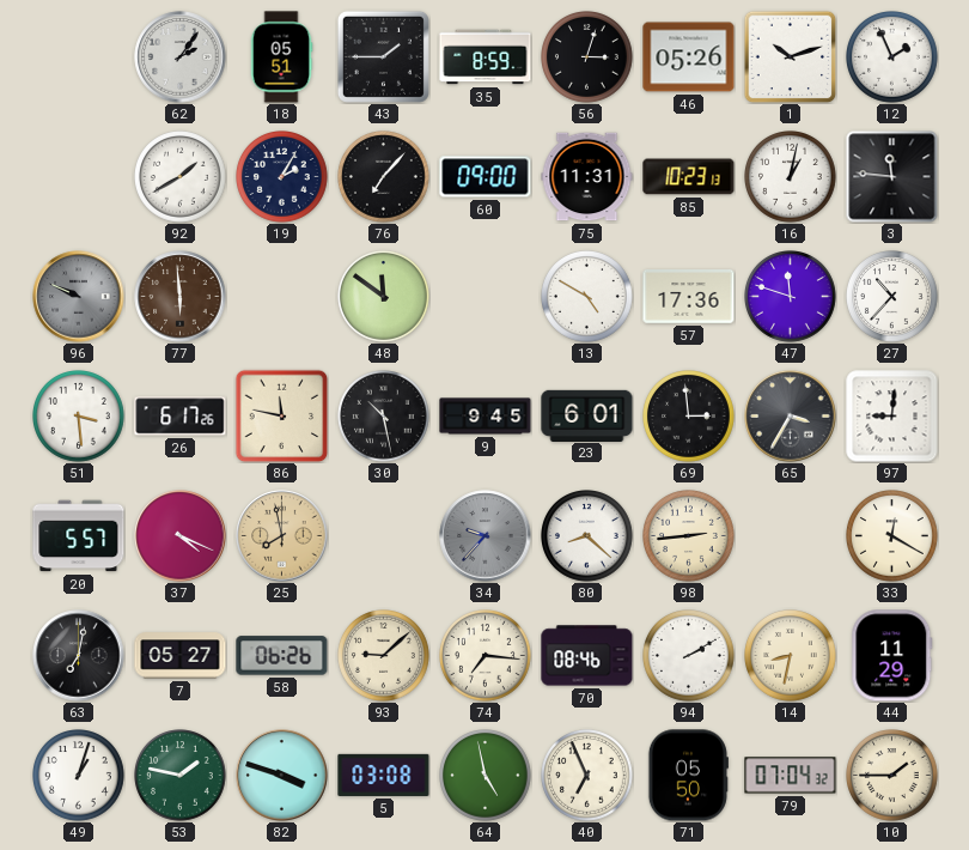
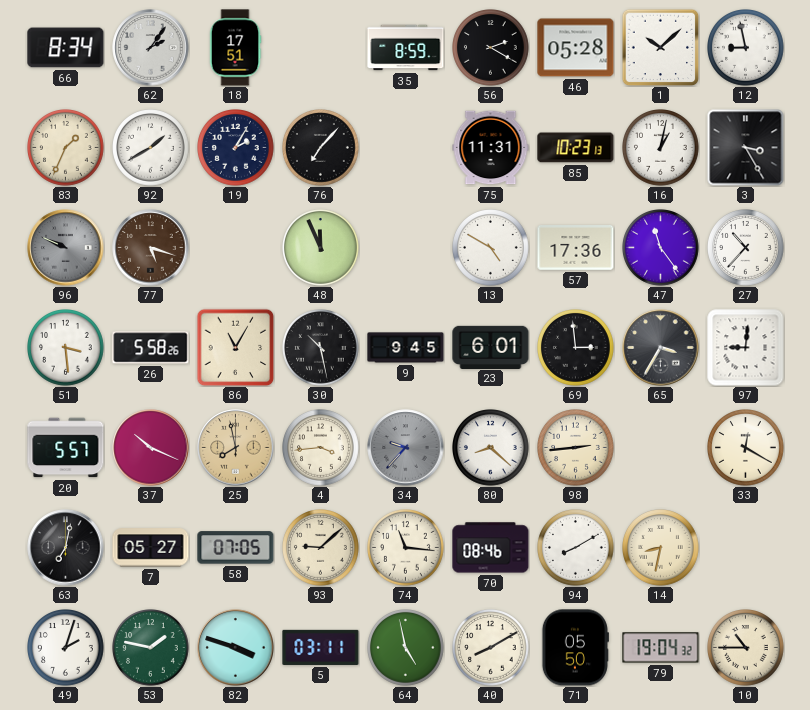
66: none -> 8:34
18: 05:51 -> 17:51
43: 1:45 -> none
56: 3:03 -> 2:20
46: 05:26 -> 05:28
1: 10:12 -> 10:08
12: 1:56 -> 8:58
83: none -> 1:34
60: 09:00 -> none
3: 11:46 -> 3:25
77: 5:59 -> 5:18
48: 11:51 -> 11:56
47: 11:48 -> 11:24
26: 6:17 -> 5:58
86: 11:47 -> 11:05
37: 4:19 -> 10:19
4: none -> 3:44
58: 06:26 -> 07:05
74: 7:16 -> 11:16
94: 2:10 -> 8:10
44: 11:29 -> none
49: 1:03 -> 2:03
5: 03:08 -> 03:11
40: 6:56 -> 8:10
79: 07:04 -> 19:04
10: 1:45 -> 10:45
